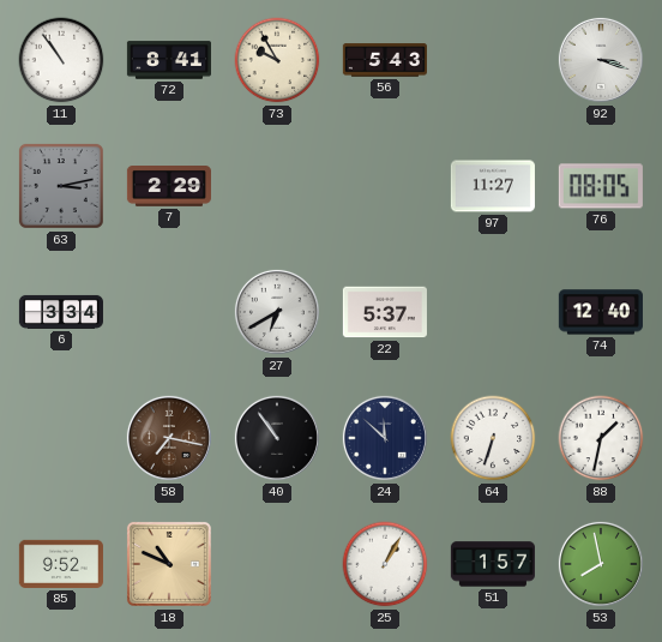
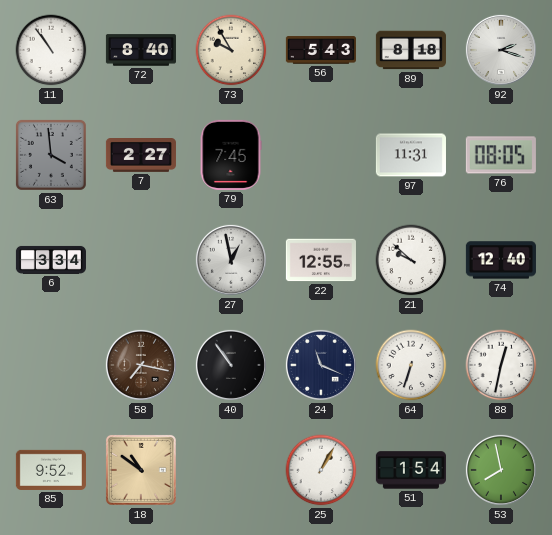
72: 8:41 -> 8:40
89: none -> 8:18
92: 3:18 -> 2:18
63: 3:13 -> 3:59
7: 2:29 -> 2:27
79: none -> 7:45
97: 11:27 -> 11:31
27: 6:40 -> 12:58
22: 5:37 -> 12:55
21: none -> 9:52
24: 11:52 -> 11:19
88: 1:32 -> 12:32
18: 10:49 -> 10:51
51: 1:57 -> 1:54
